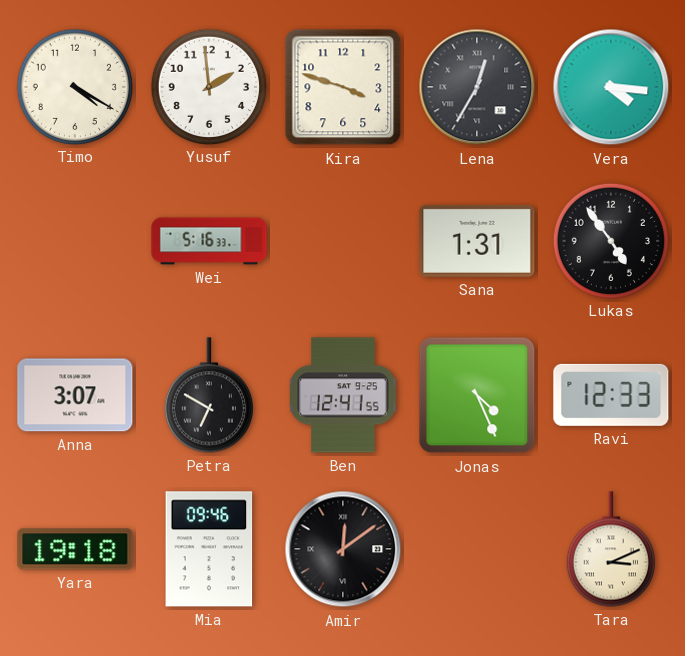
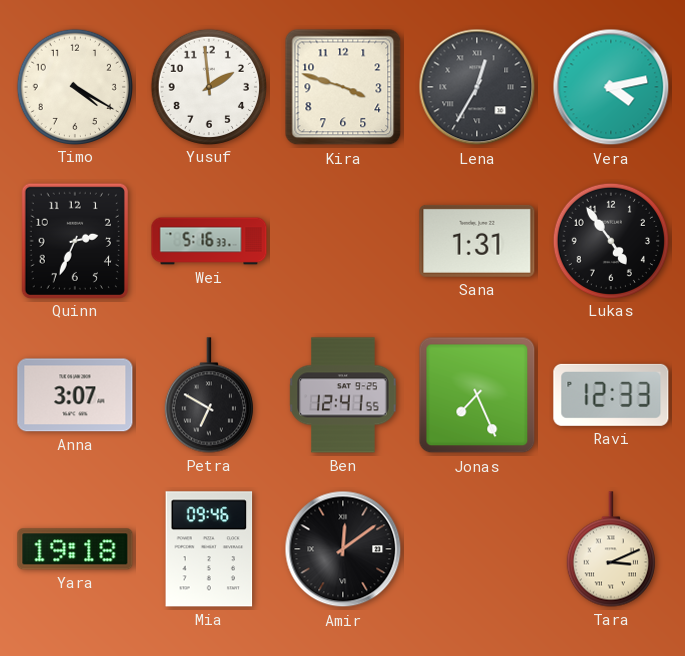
Vera: 4:16 -> 4:13
Quinn: none -> 2:34
Jonas: 4:26 -> 7:26
